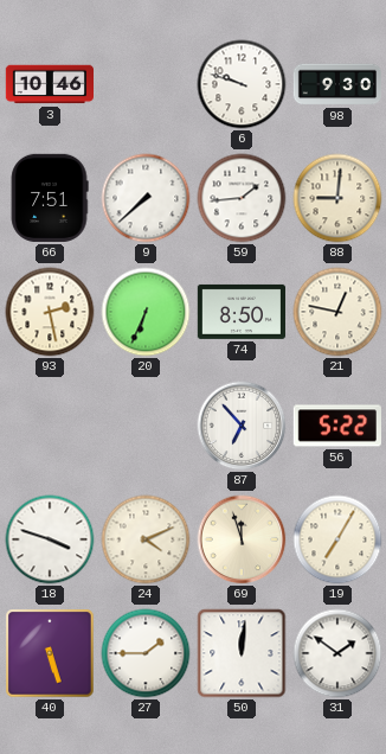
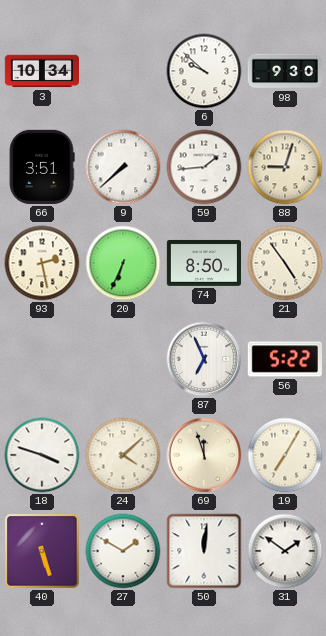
3: 10:46 -> 10:34
6: 9:48 -> 9:52
66: 7:51 -> 3:51
88: 9:01 -> 9:03
21: 12:47 -> 4:54
87: 6:53 -> 6:56
24: 4:11 -> 4:08
27: 1:45 -> 1:50
